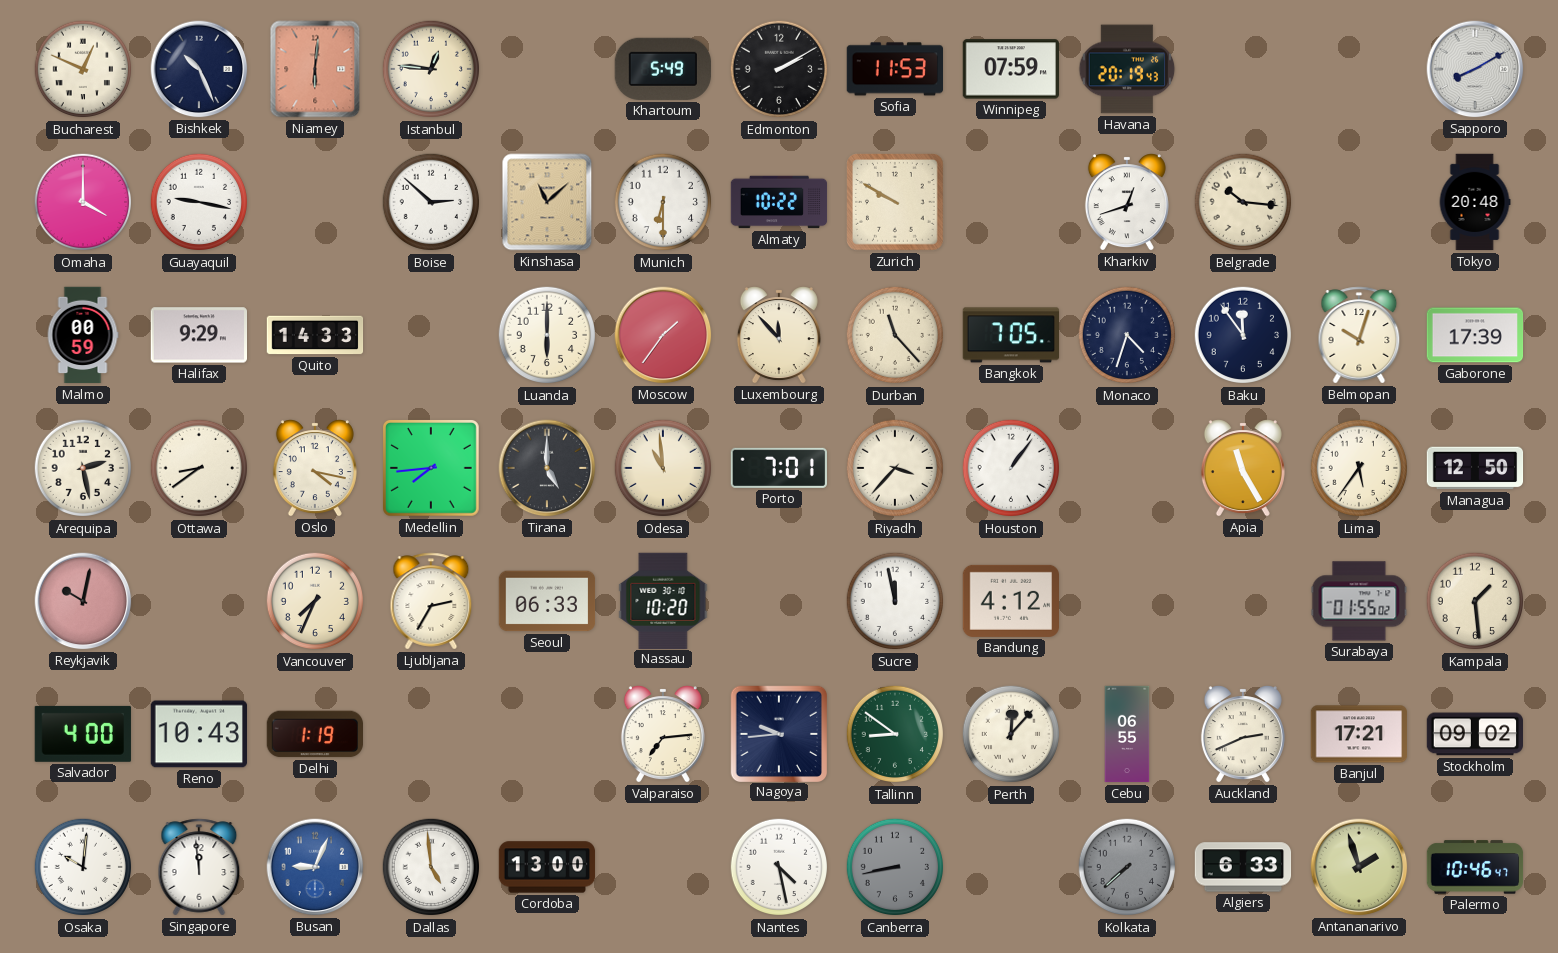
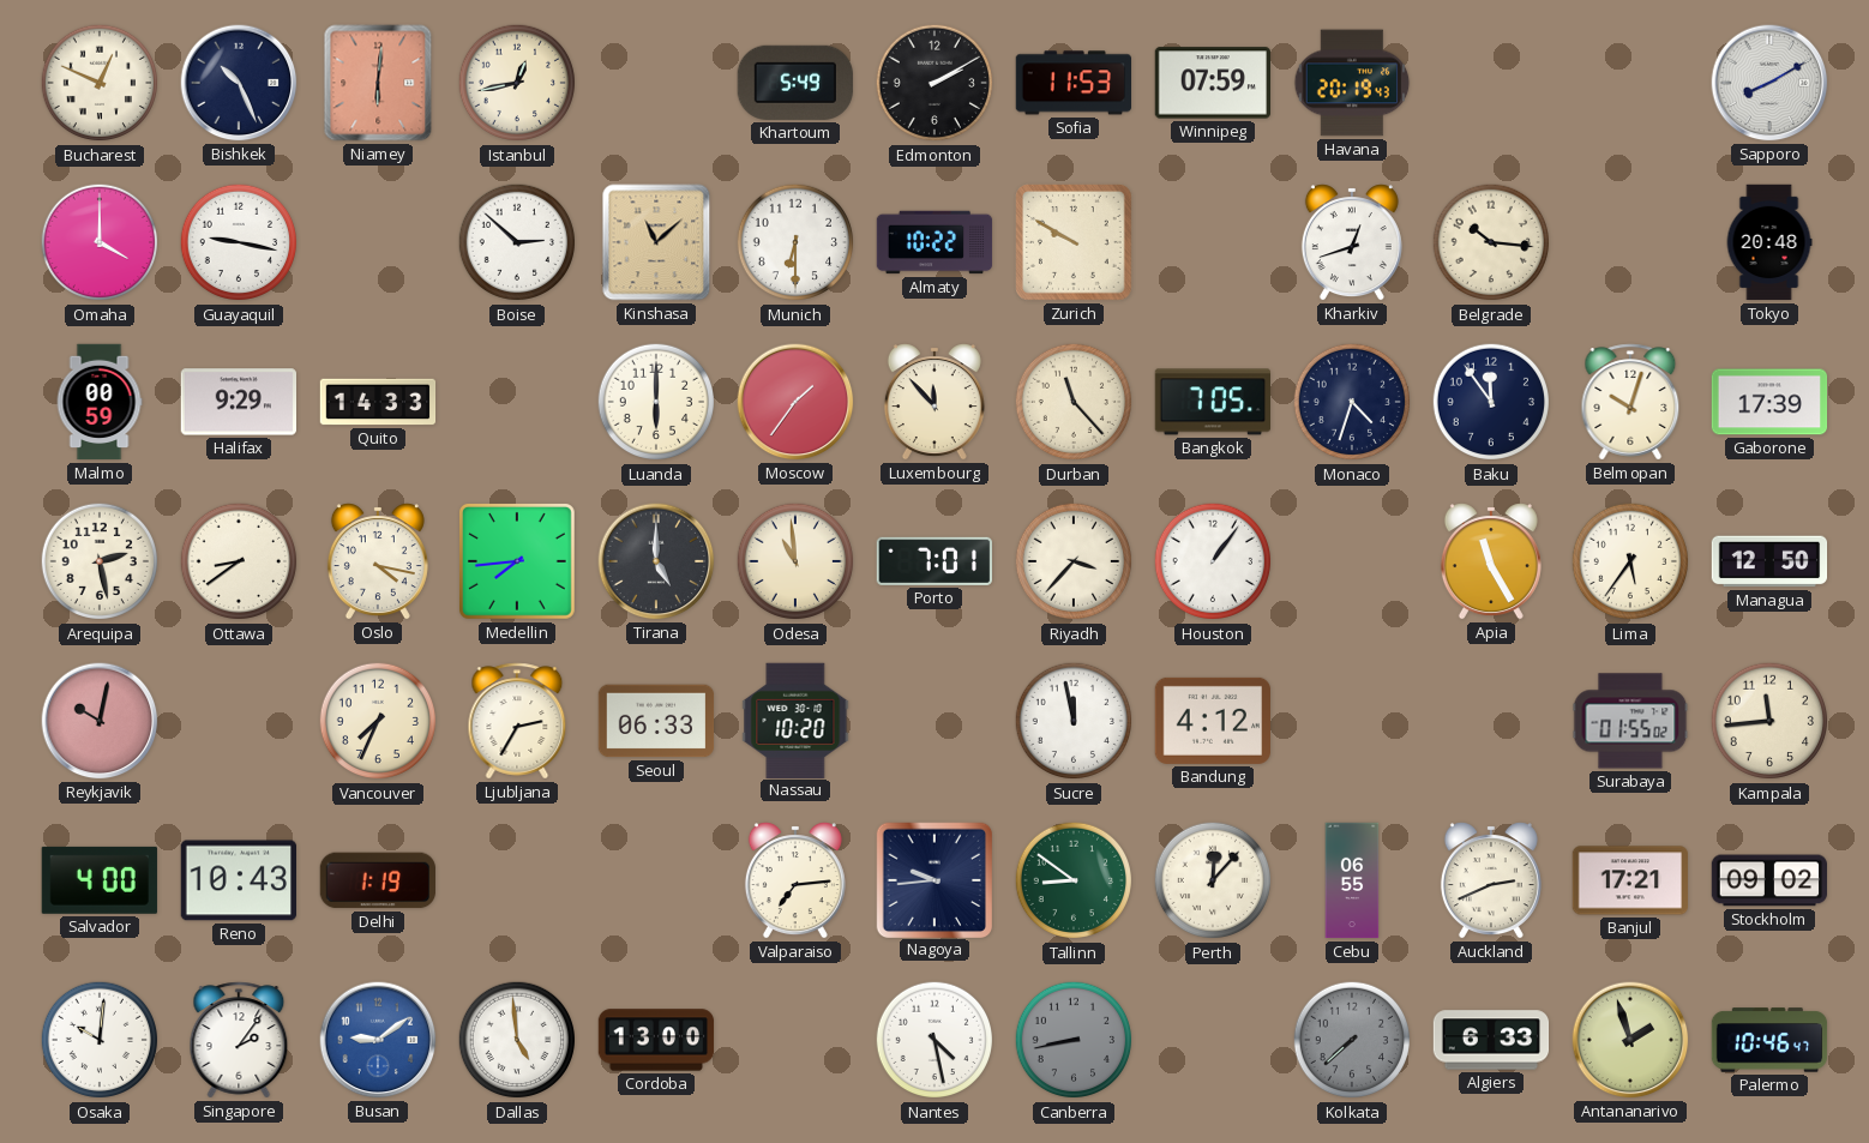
Istanbul: 12:46 -> 12:43
Kampala: 1:29 -> 11:44
Singapore: 11:59 -> 2:06
Busan: 9:04 -> 9:09
